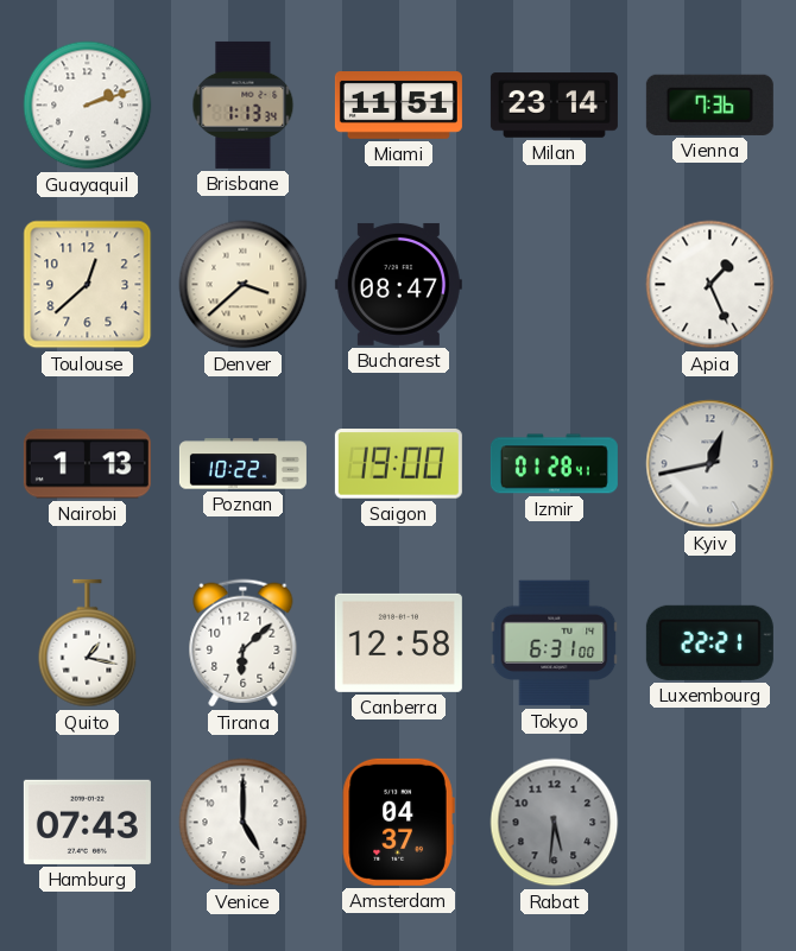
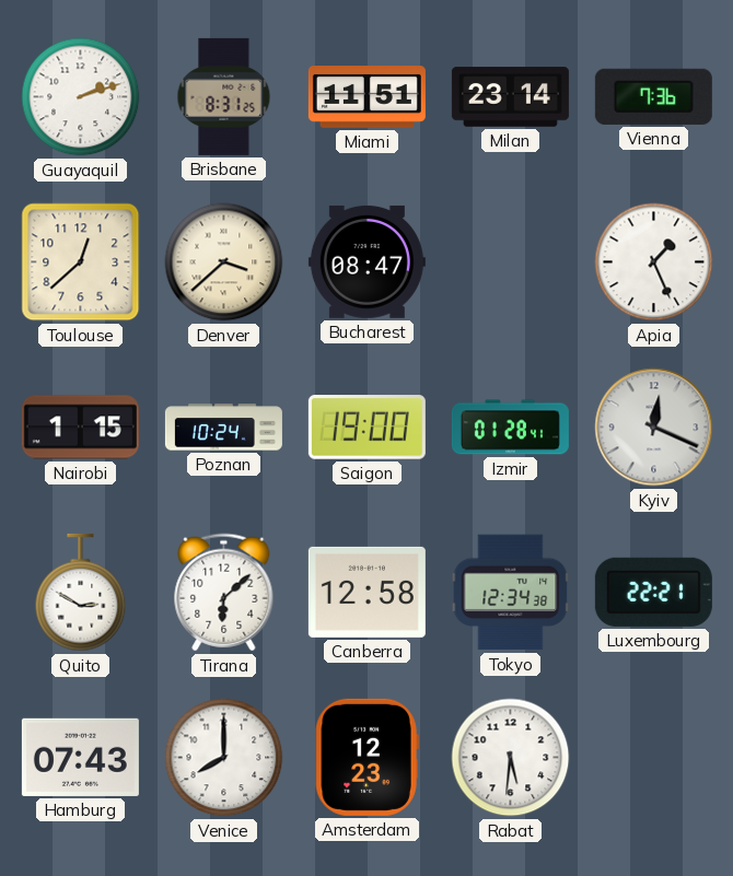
Brisbane: 1:13 -> 8:31
Nairobi: 1:13 -> 1:15
Poznan: 10:22 -> 10:24
Kyiv: 12:43 -> 12:19
Quito: 1:17 -> 2:50
Tokyo: 6:31 -> 12:34
Venice: 5:00 -> 8:00
Amsterdam: 04:37 -> 12:23
Rabat dial: grey -> white
